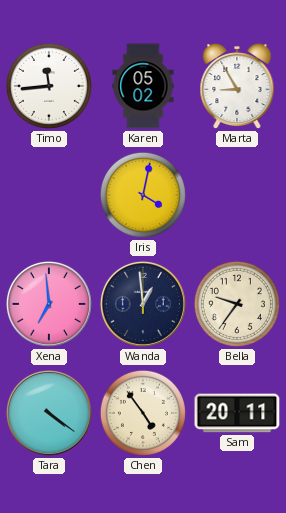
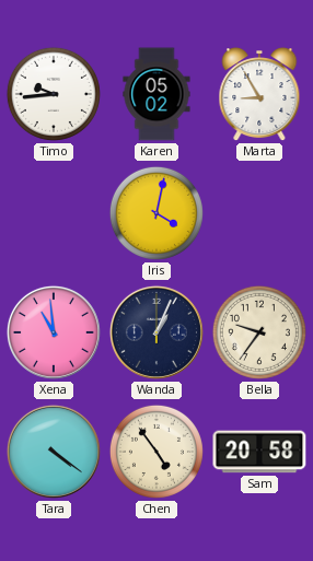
Timo: 11:44 -> 9:44
Xena: 6:59 -> 10:59
Wanda: 12:59 -> 1:04
Sam: 20:11 -> 20:58
